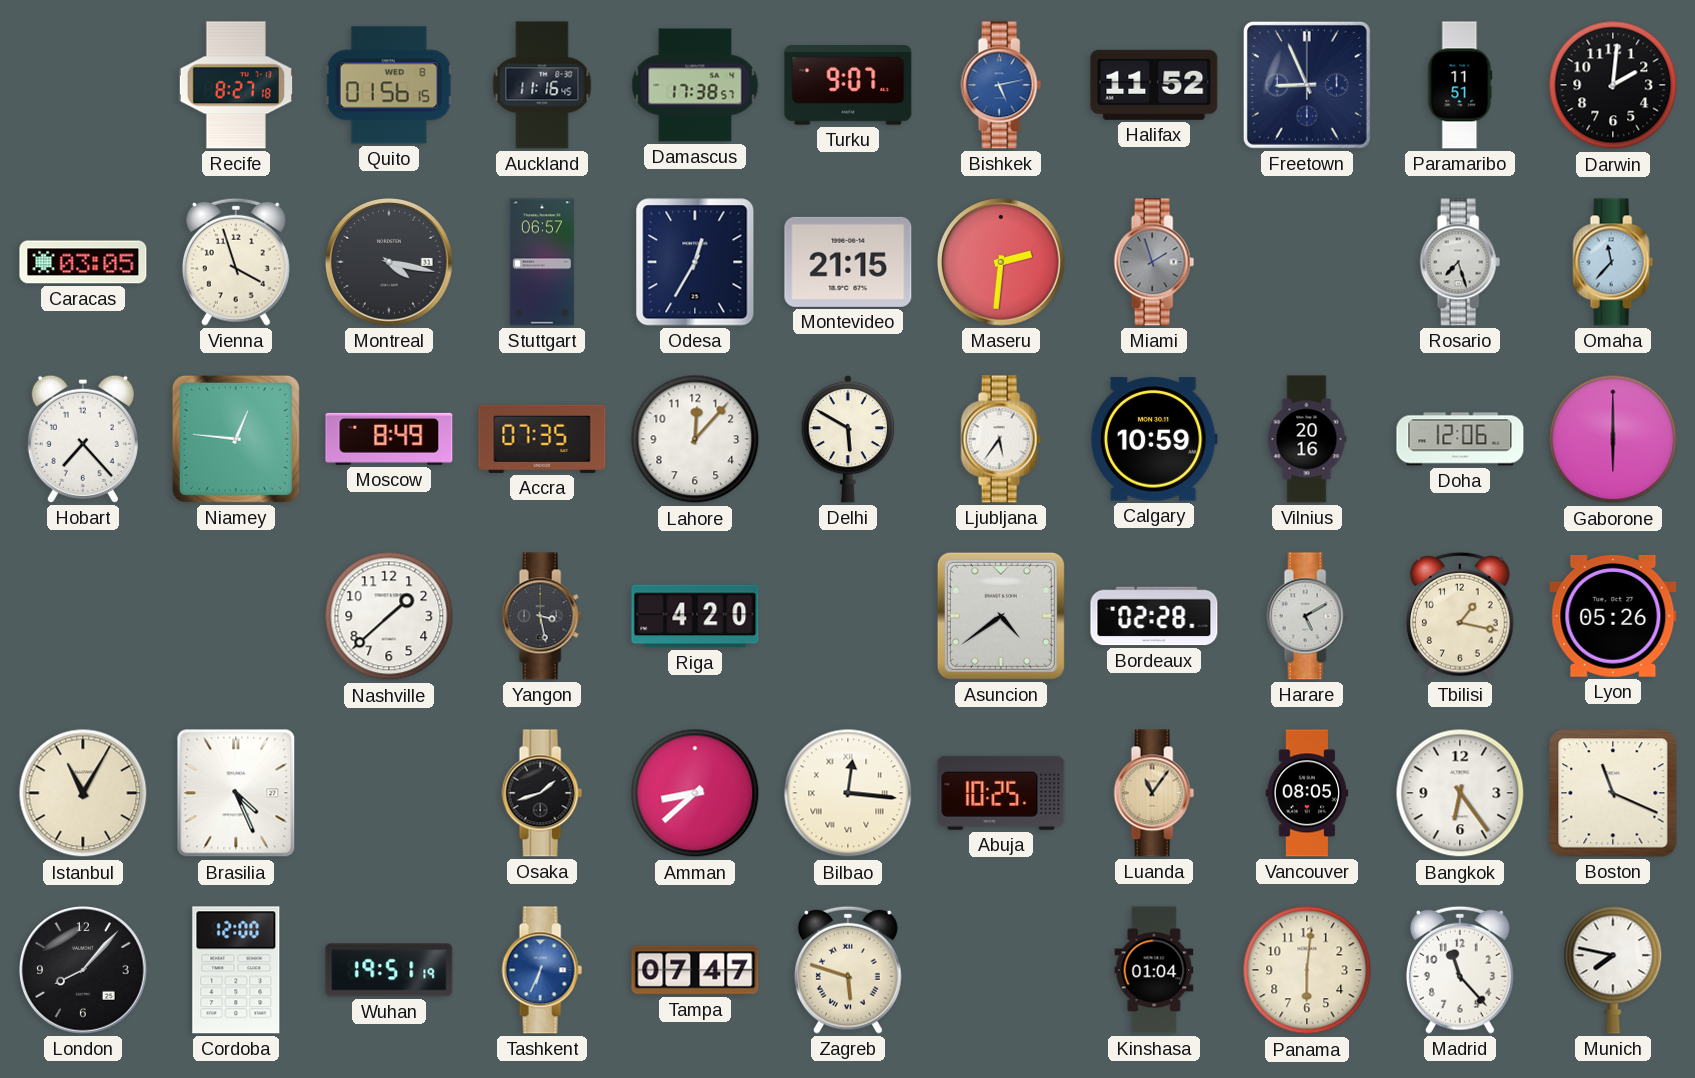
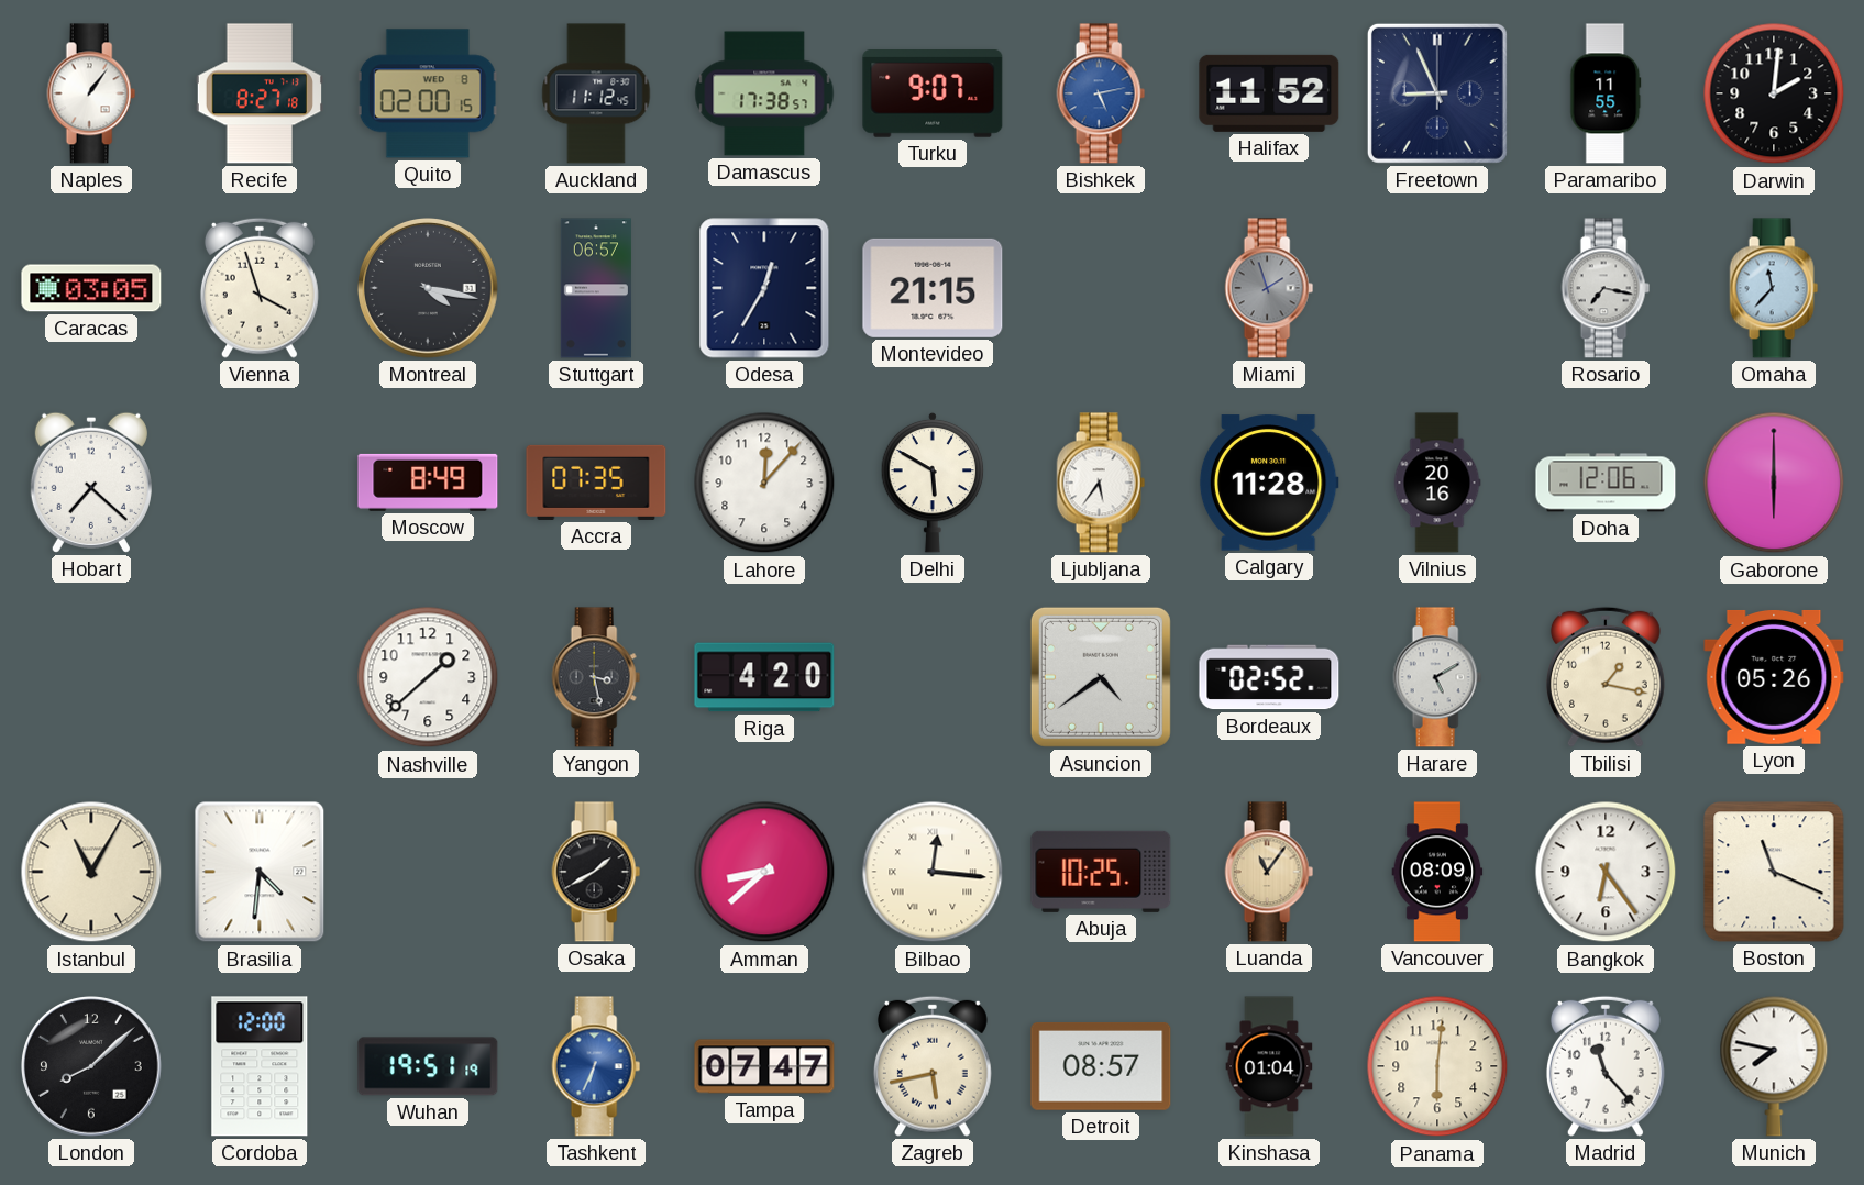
Naples: none -> 1:06
Quito: 01:56 -> 02:00
Auckland: 11:16 -> 11:12
Paramaribo: 11:51 -> 11:55
Maseru: 2:31 -> none
Rosario: 7:27 -> 7:17
Hobart: 7:23 -> 7:22
Niamey: 12:46 -> none
Calgary: 10:59 -> 11:28
Bordeaux: 02:28 -> 02:52
Brasilia: 4:26 -> 4:31
Osaka: 1:42 -> 1:40
Vancouver: 08:05 -> 08:09
London: 8:07 -> 8:08
Zagreb: 5:48 -> 5:43
Detroit: none -> 08:57
